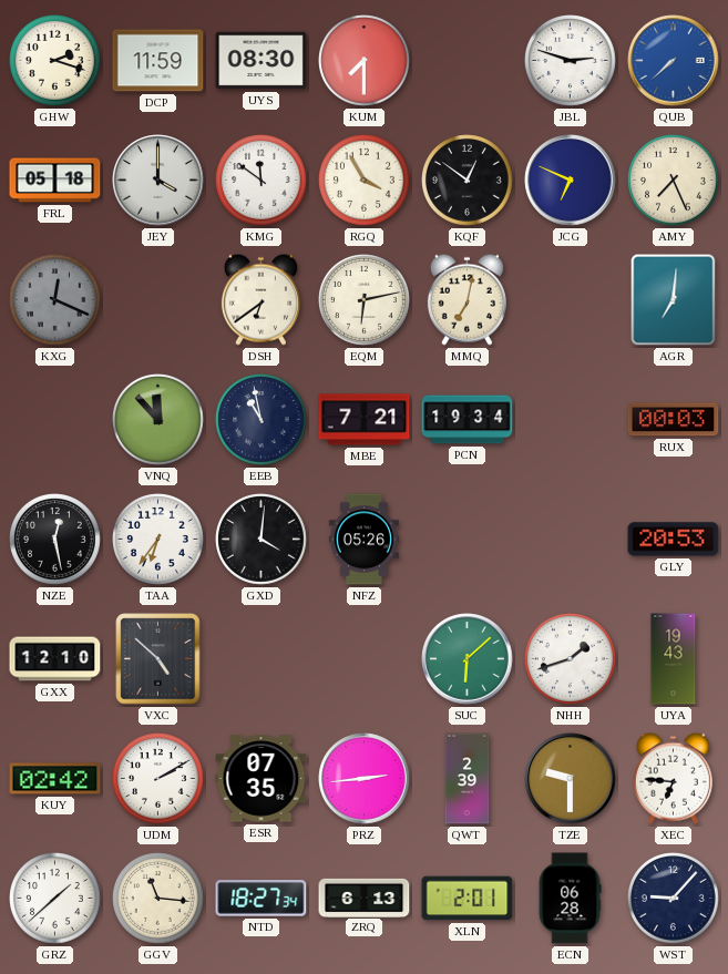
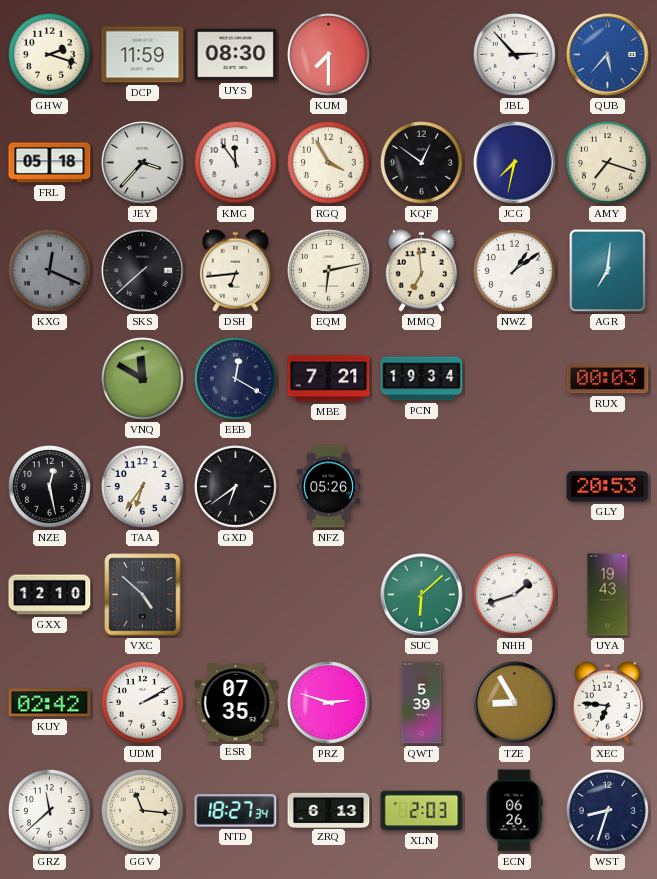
JBL: 2:48 -> 2:53
QUB: 7:38 -> 5:37
JEY: 4:00 -> 3:37
KMG: 11:51 -> 11:54
JCG: 6:49 -> 7:32
AMY: 7:26 -> 7:18
SKS: none -> 7:38
DSH: 6:39 -> 6:44
MMQ: 7:02 -> 6:59
NWZ: none -> 1:09
VNQ: 11:53 -> 11:50
EEB: 10:58 -> 12:20
GXD: 4:01 -> 6:39
PRZ: 2:44 -> 2:48
QWT: 2:39 -> 5:39
TZE: 9:30 -> 8:55
GRZ: 1:38 -> 11:38
XLN: 2:01 -> 2:03
ECN: 06:28 -> 06:26
WST: 9:07 -> 8:33
